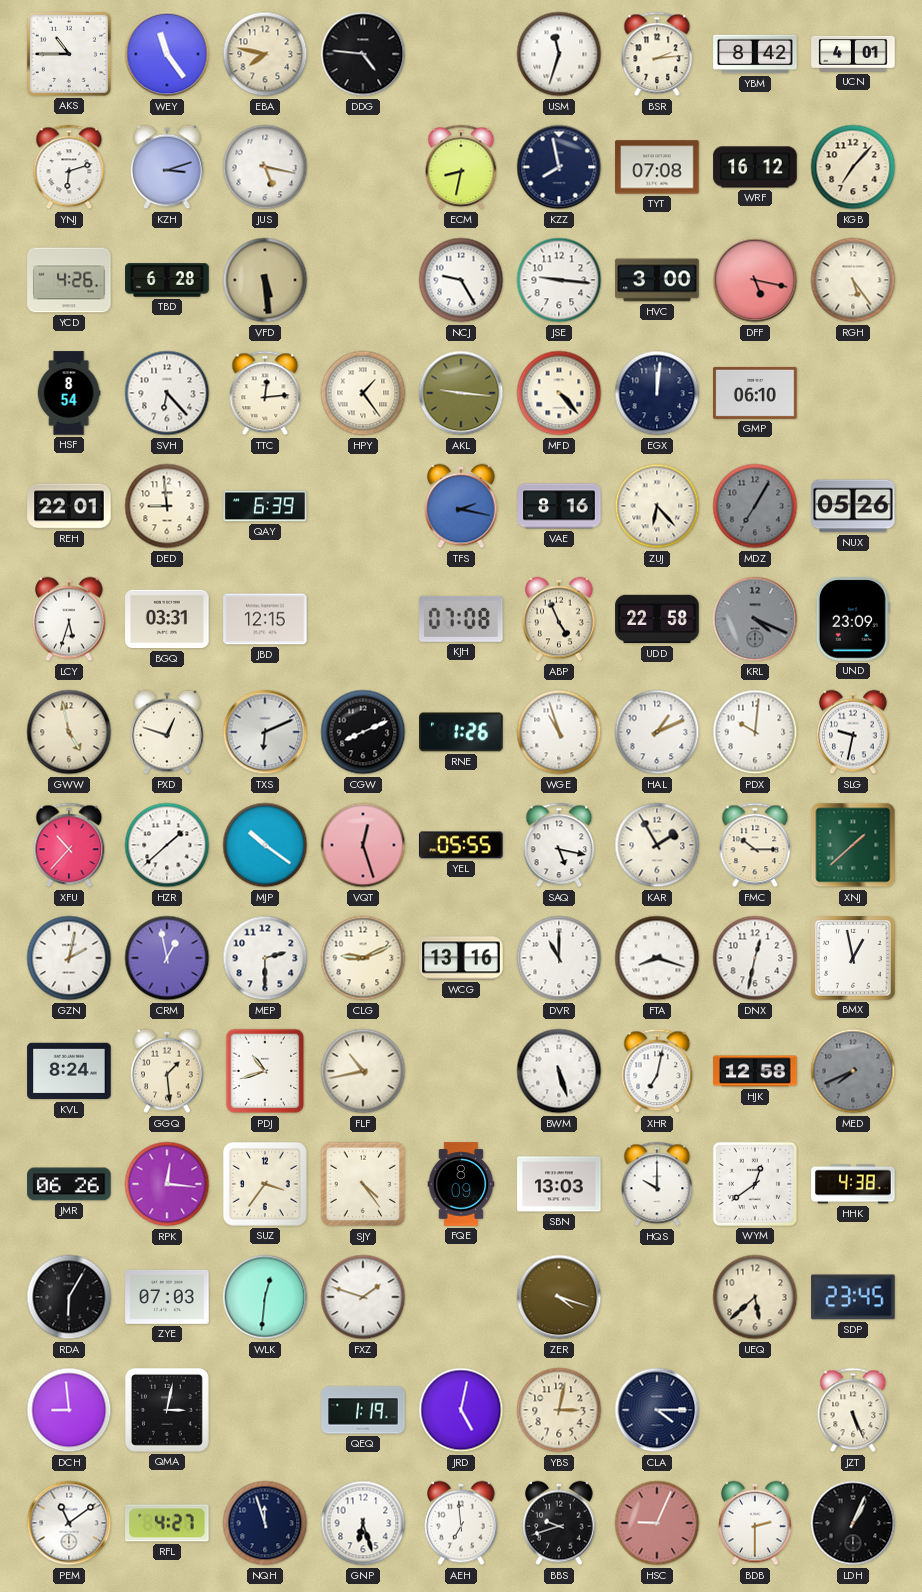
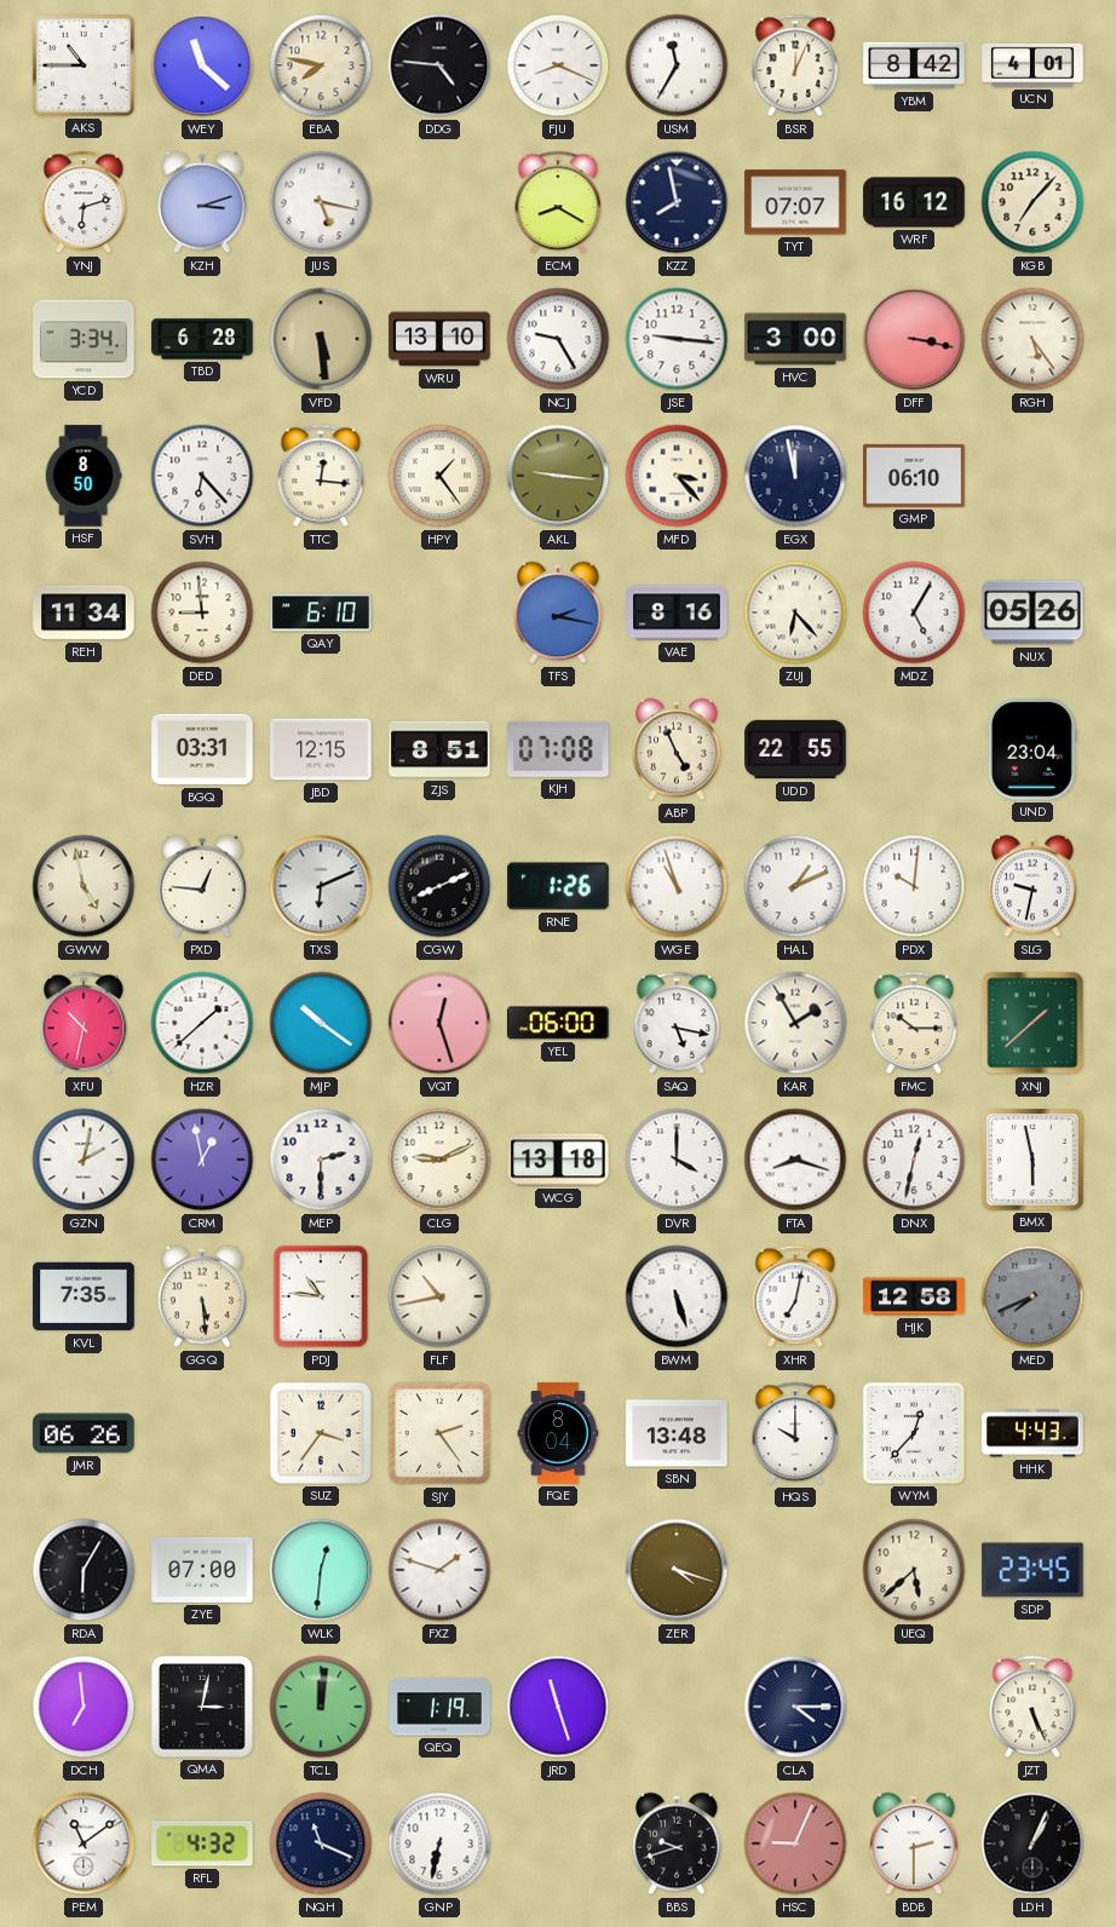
WEY: 11:24 -> 11:22
FJU: none -> 8:19
USM: 11:33 -> 11:35
BSR: 2:14 -> 12:04
ECM: 8:32 -> 8:20
TYT: 07:08 -> 07:07
YCD: 4:26 -> 3:34
WRU: none -> 13:10
DFF: 5:17 -> 3:17
HSF: 8:54 -> 8:50
TTC: 12:14 -> 12:16
MFD: 4:23 -> 3:23
EGX: 12:01 -> 11:58
REH: 22:01 -> 11:34
QAY: 6:39 -> 6:10
MDZ: 7:05 -> 5:05
MDZ dial: grey -> white
LCY: 5:33 -> none
ZJS: none -> 8:51
UDD: 22:58 -> 22:55
KRL: 4:19 -> none
UND: 23:09 -> 23:04
PXD: 12:48 -> 12:46
XFU: 10:37 -> 10:32
YEL: 05:55 -> 06:00
WCG: 13:16 -> 13:18
DVR: 11:00 -> 4:00
BMX: 12:58 -> 5:58
KVL: 8:24 -> 7:35
GGQ: 1:29 -> 5:29
PDJ: 10:42 -> 10:46
RPK: 12:16 -> none
SJY: 4:24 -> 2:24
FQE: 8:09 -> 8:04
SBN: 13:03 -> 13:48
WYM: 12:39 -> 12:37
HHK: 4:38 -> 4:43
ZYE: 07:03 -> 07:00
DCH: 8:59 -> 6:59
TCL: none -> 12:01
JRD: 5:02 -> 11:27
YBS: 3:02 -> none
RFL: 4:27 -> 4:32
NQH: 11:57 -> 11:19
GNP: 6:27 -> 6:32
AEH: 6:59 -> none
